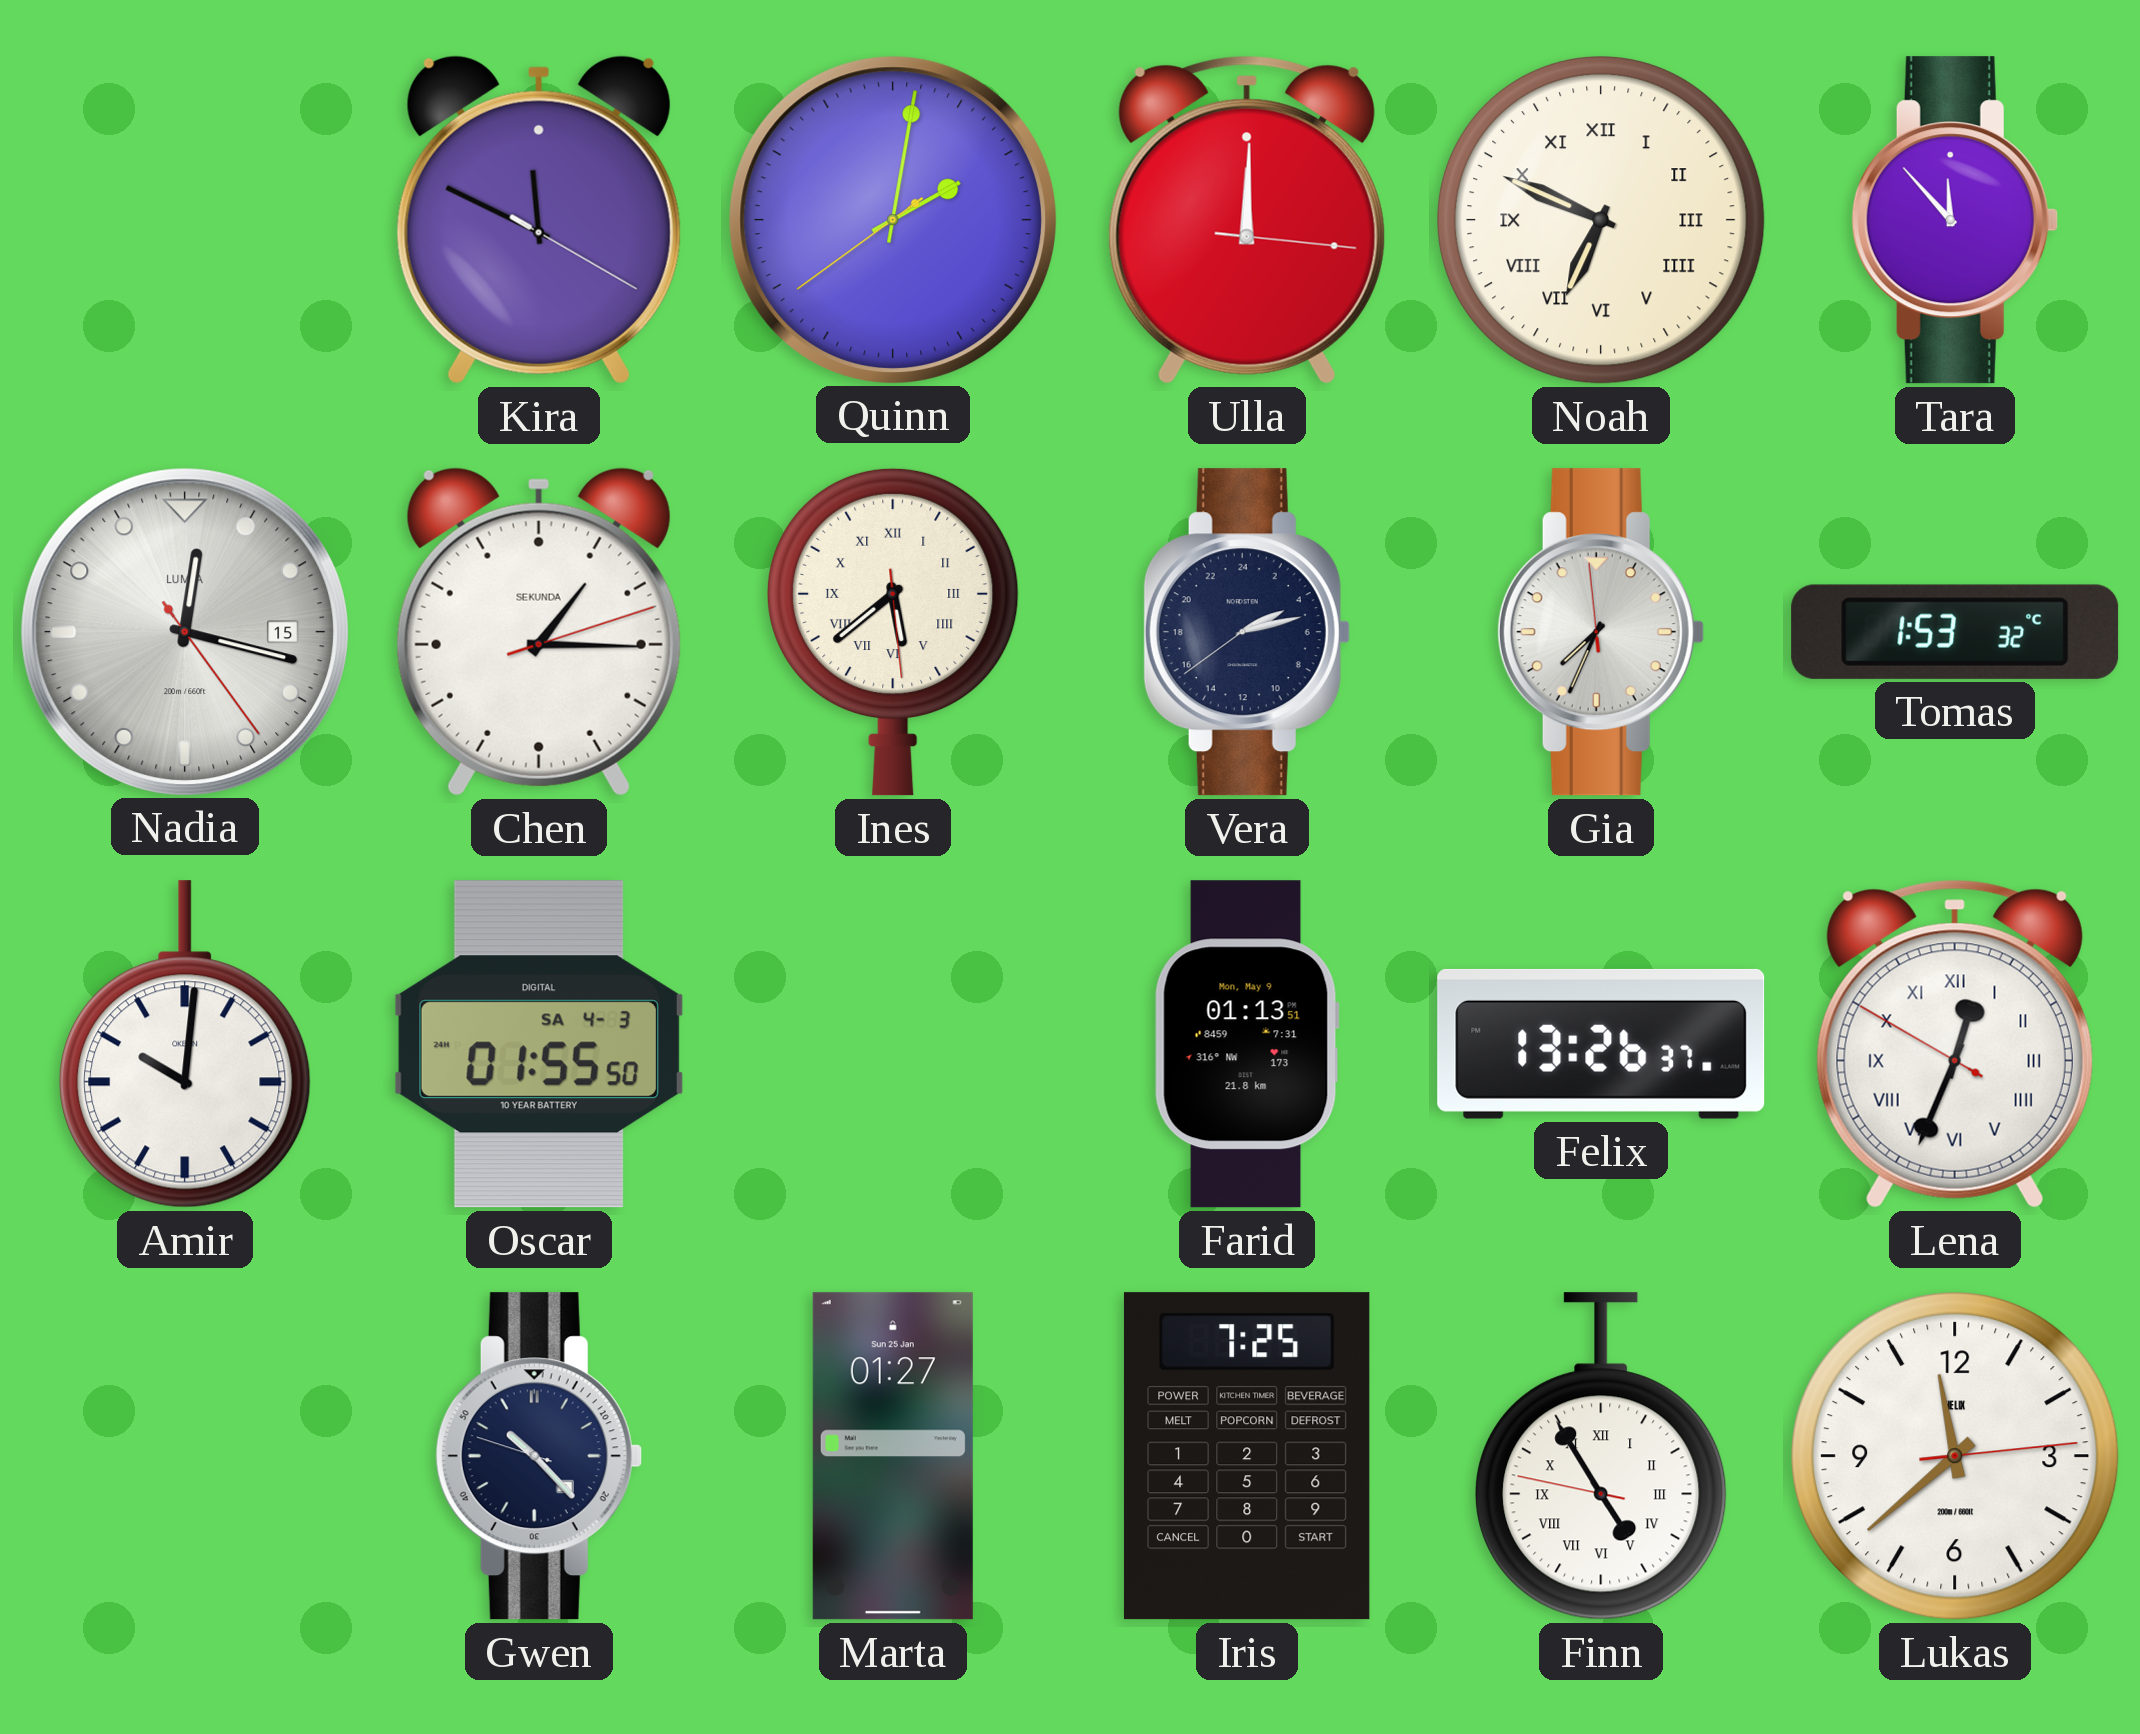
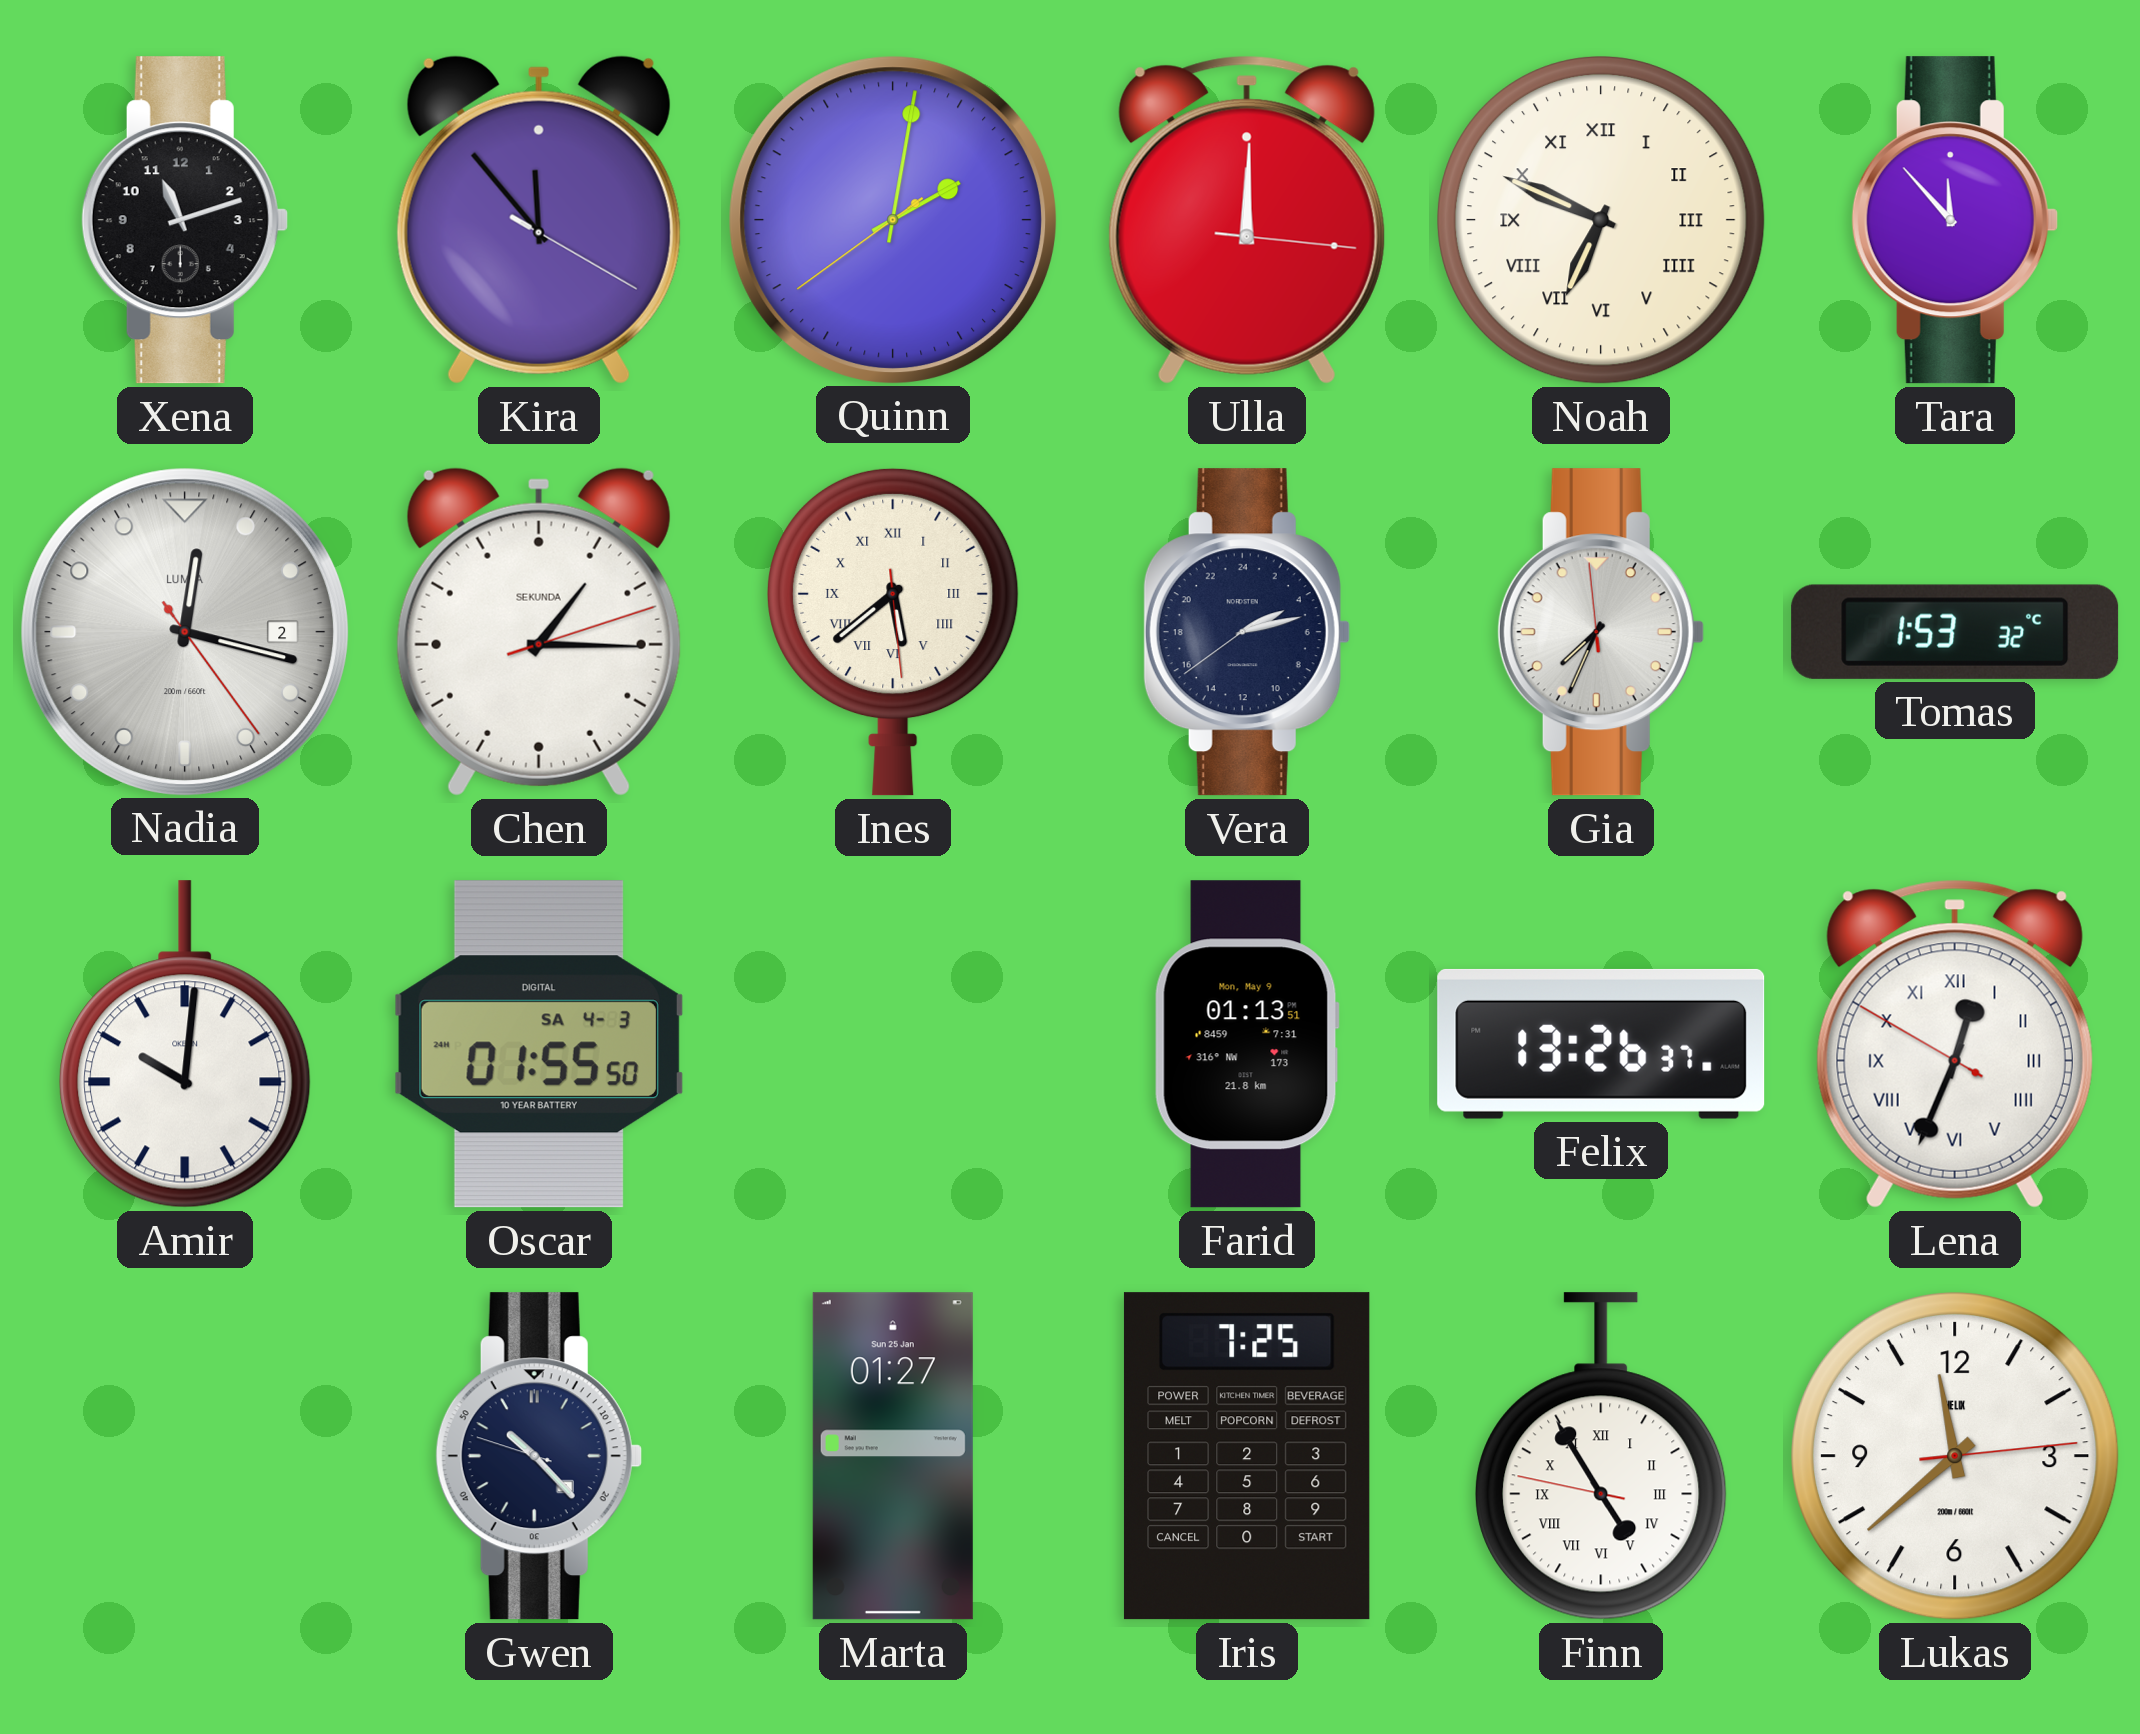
Xena: none -> 11:12
Kira: 11:49 -> 11:53
Nadia date: 15 -> 2
